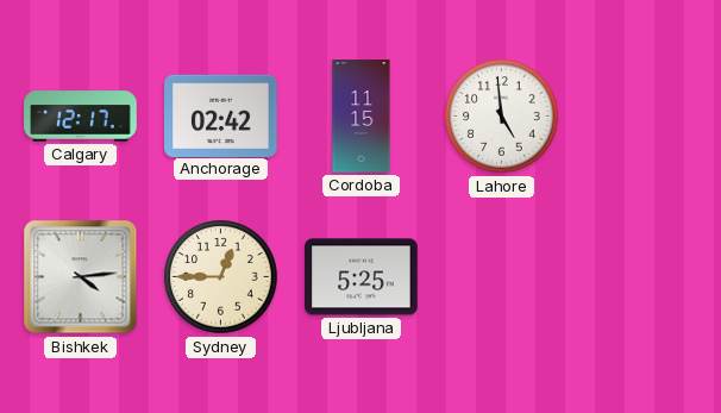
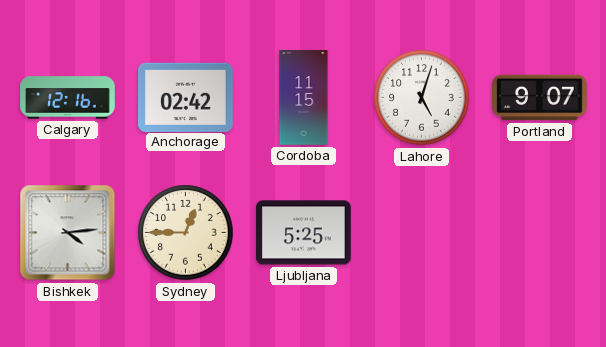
Calgary: 12:17 -> 12:16
Lahore: 4:59 -> 5:03
Portland: none -> 9:07
